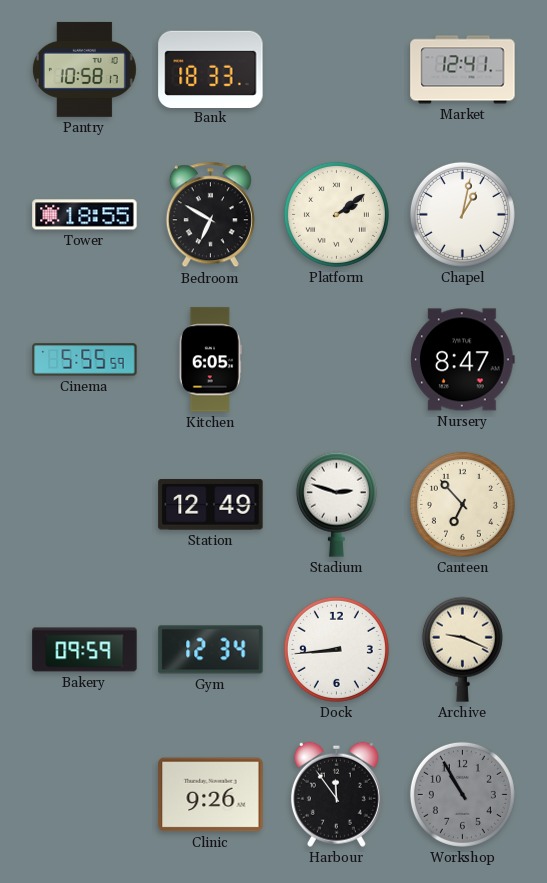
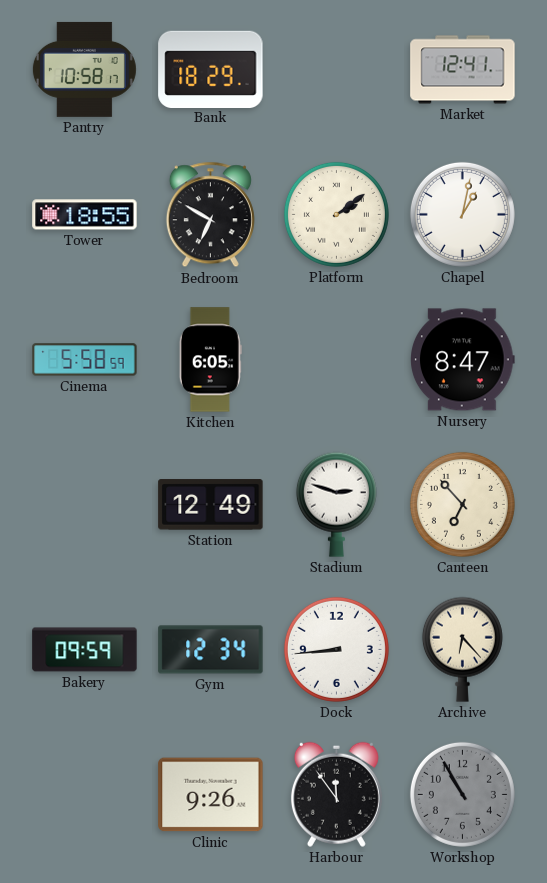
Bank: 18:33 -> 18:29
Cinema: 5:55 -> 5:58
Archive: 9:19 -> 6:23
